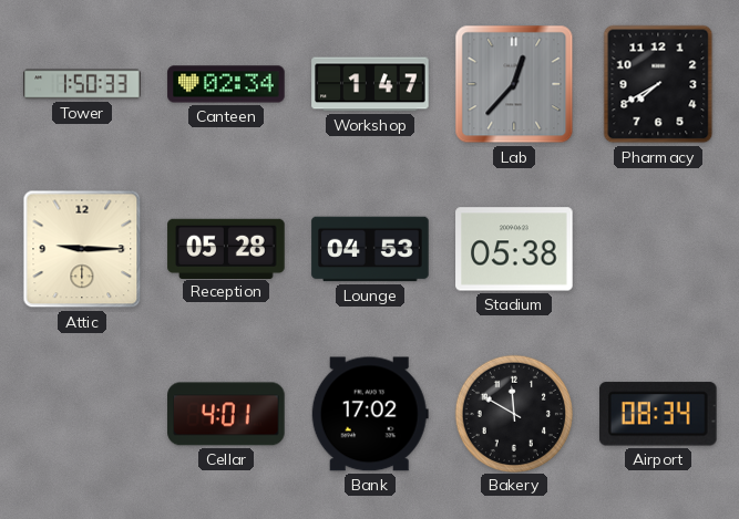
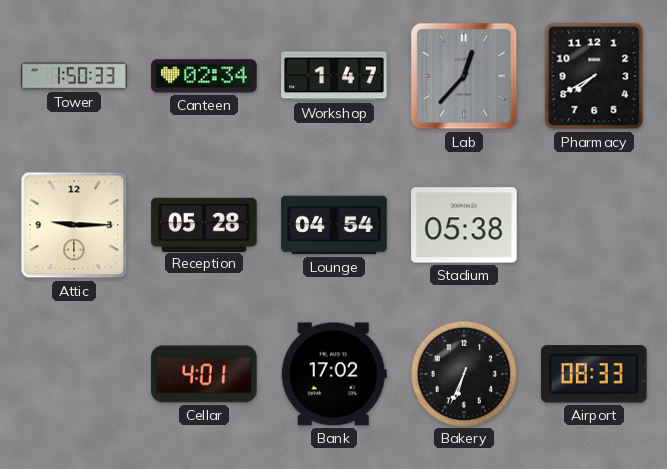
Lounge: 04:53 -> 04:54
Bakery: 11:50 -> 6:34
Airport: 08:34 -> 08:33
